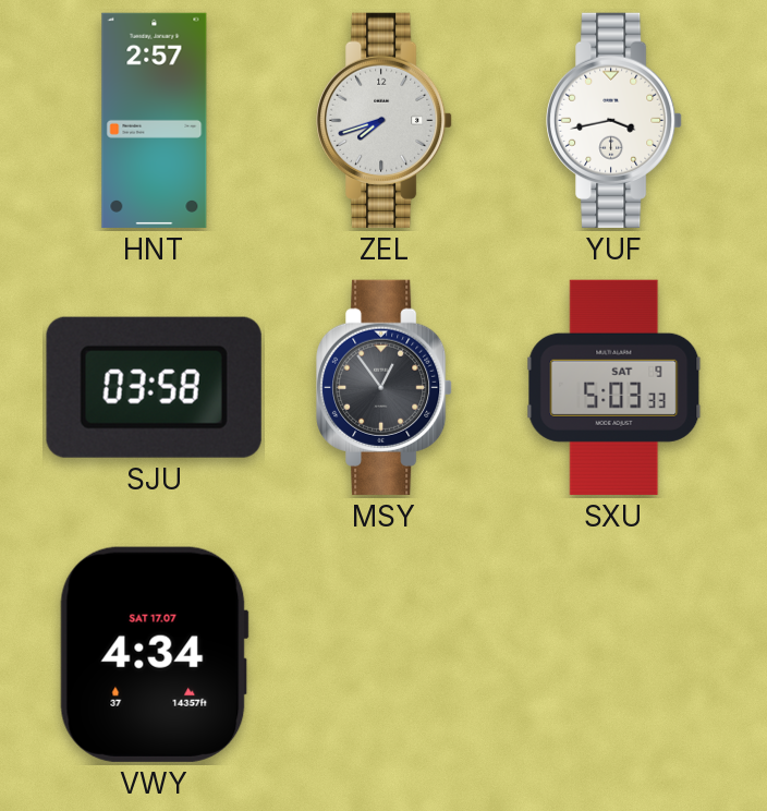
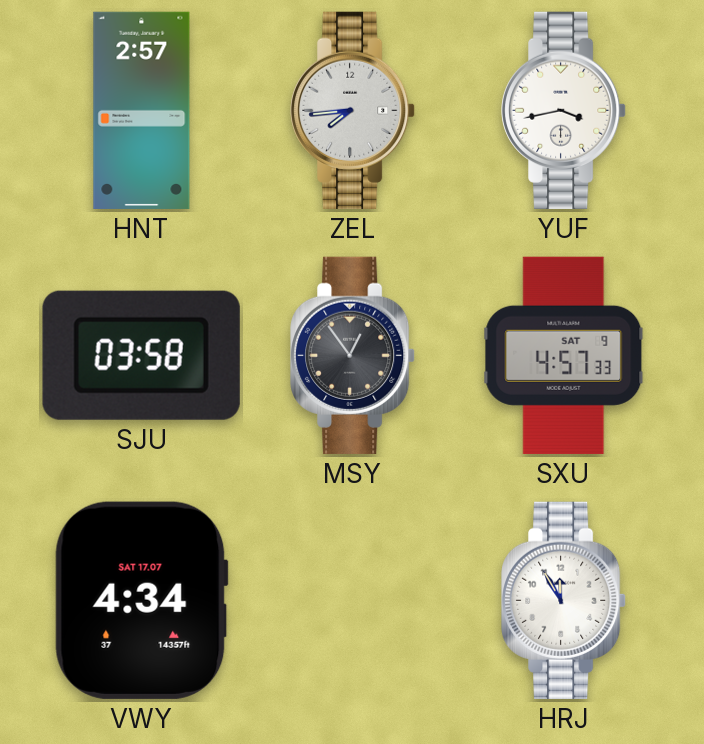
ZEL: 7:42 -> 7:44
SXU: 5:03 -> 4:57
HRJ: none -> 11:55
